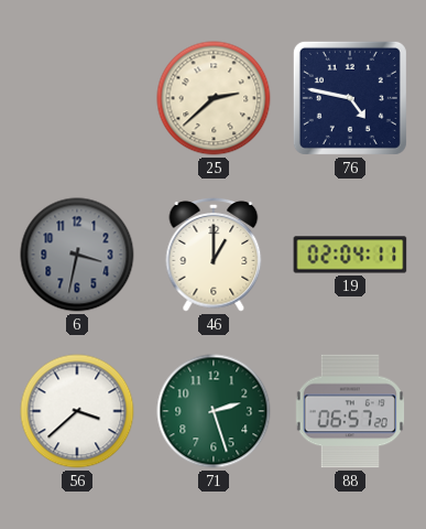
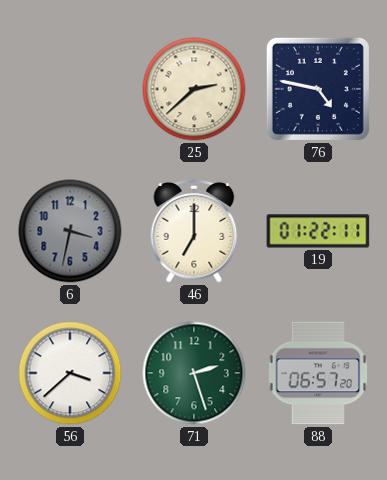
46: 1:00 -> 7:00
19: 02:04 -> 01:22
